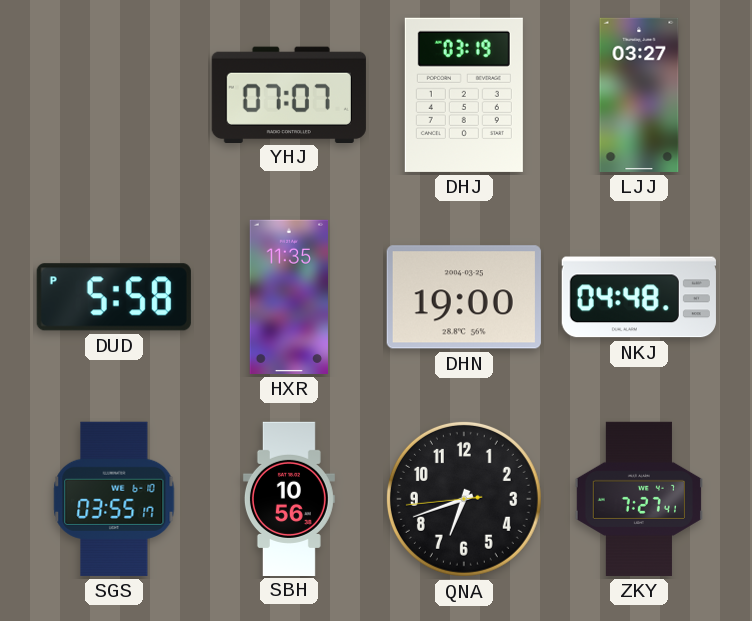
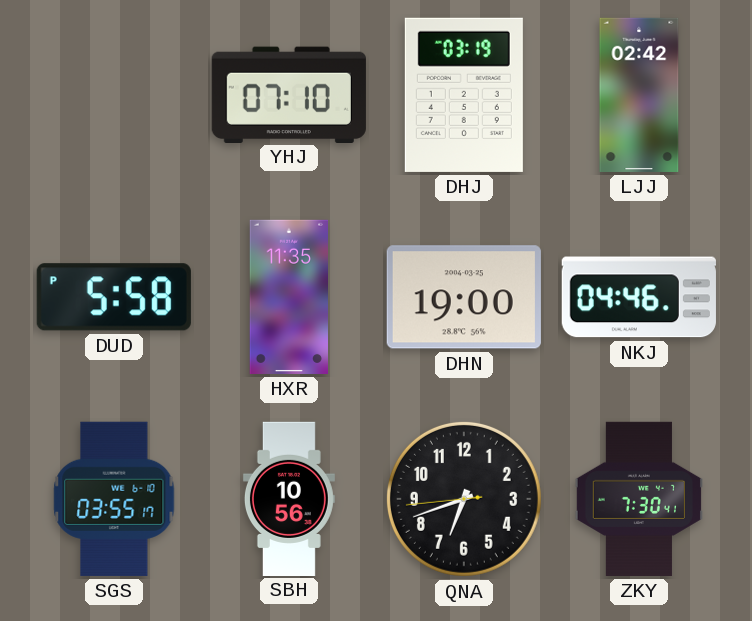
YHJ: 07:07 -> 07:10
LJJ: 03:27 -> 02:42
NKJ: 04:48 -> 04:46
ZKY: 7:27 -> 7:30
